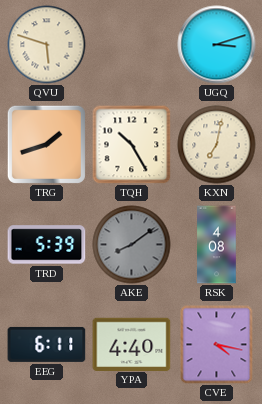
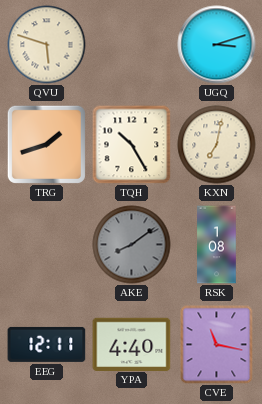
TRD: 5:39 -> none
RSK: 4:08 -> 1:08
EEG: 6:11 -> 12:11
CVE: 4:17 -> 11:17
